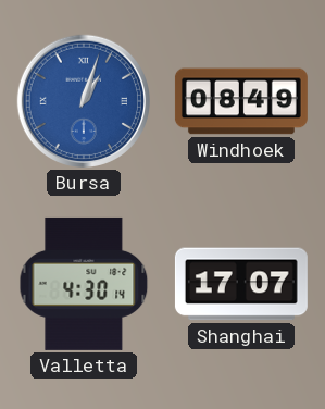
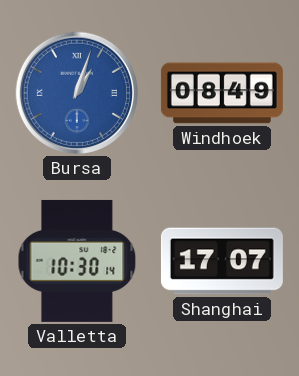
Valletta: 4:30 -> 10:30
